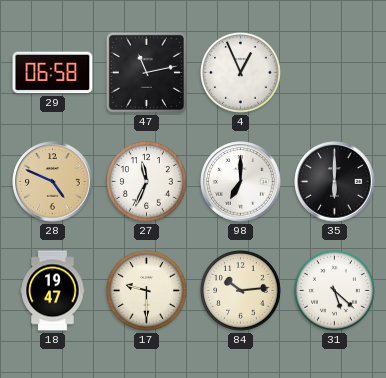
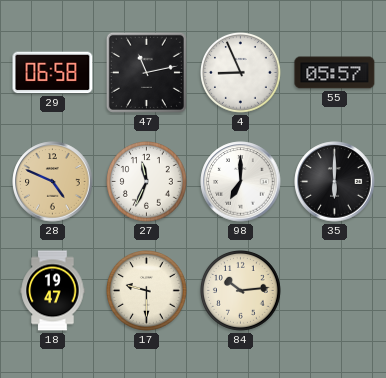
4: 12:56 -> 8:56
55: none -> 05:57
31: 5:22 -> none
